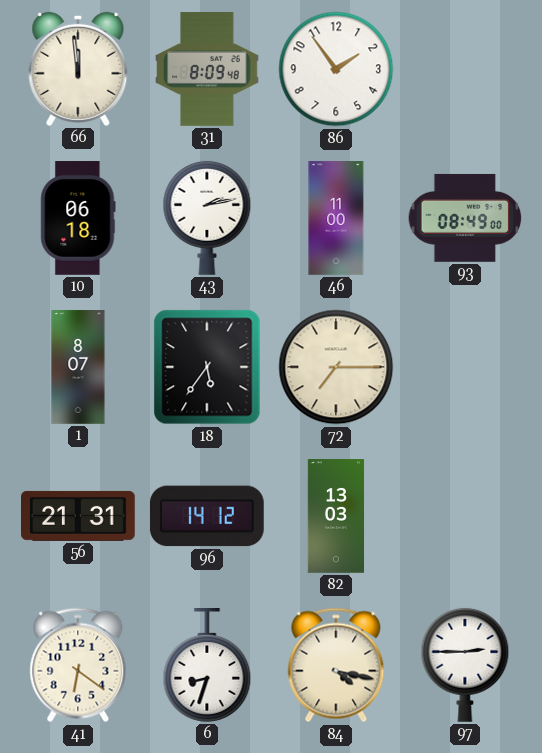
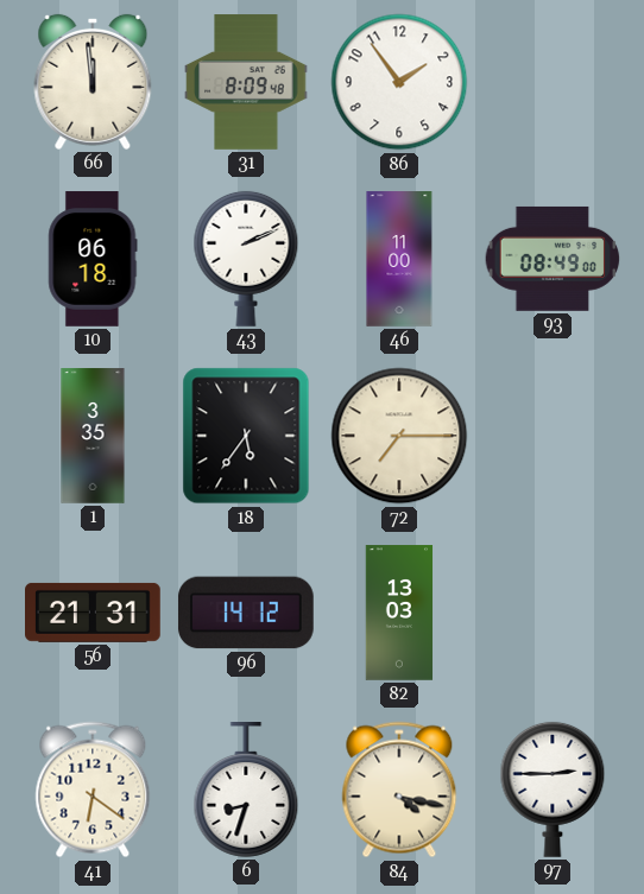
43: 2:13 -> 2:11
1: 8:07 -> 3:35
